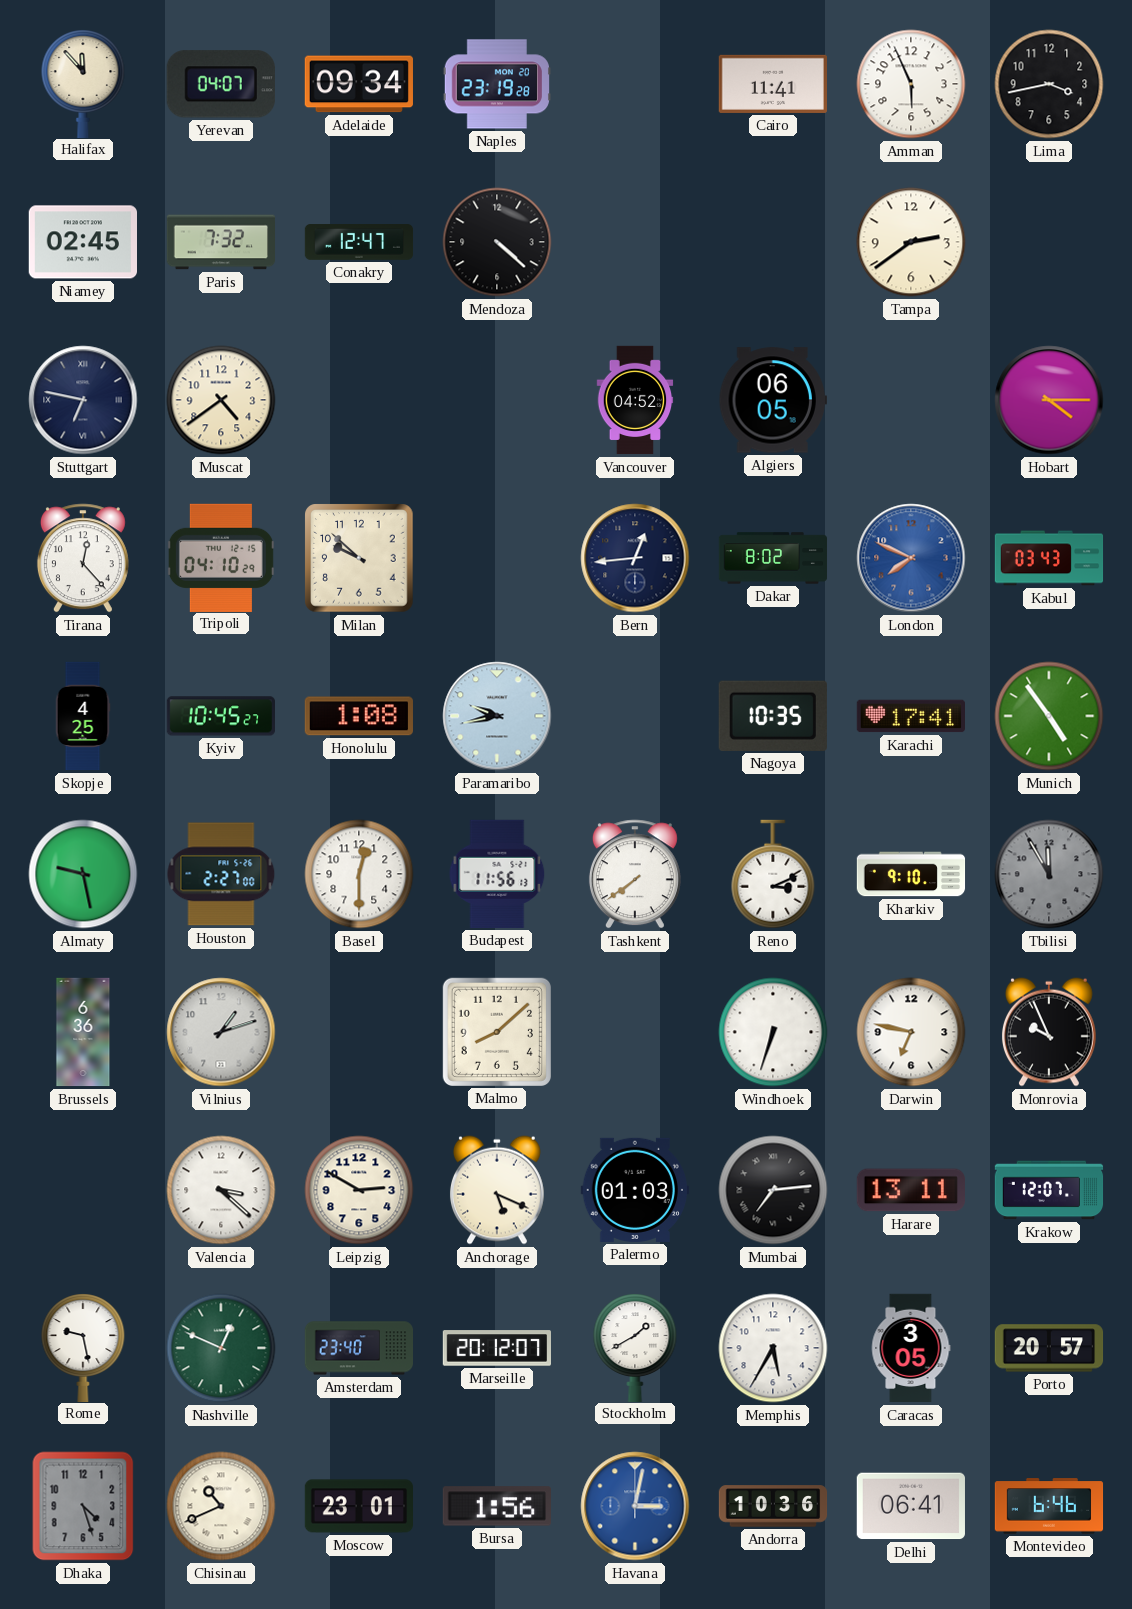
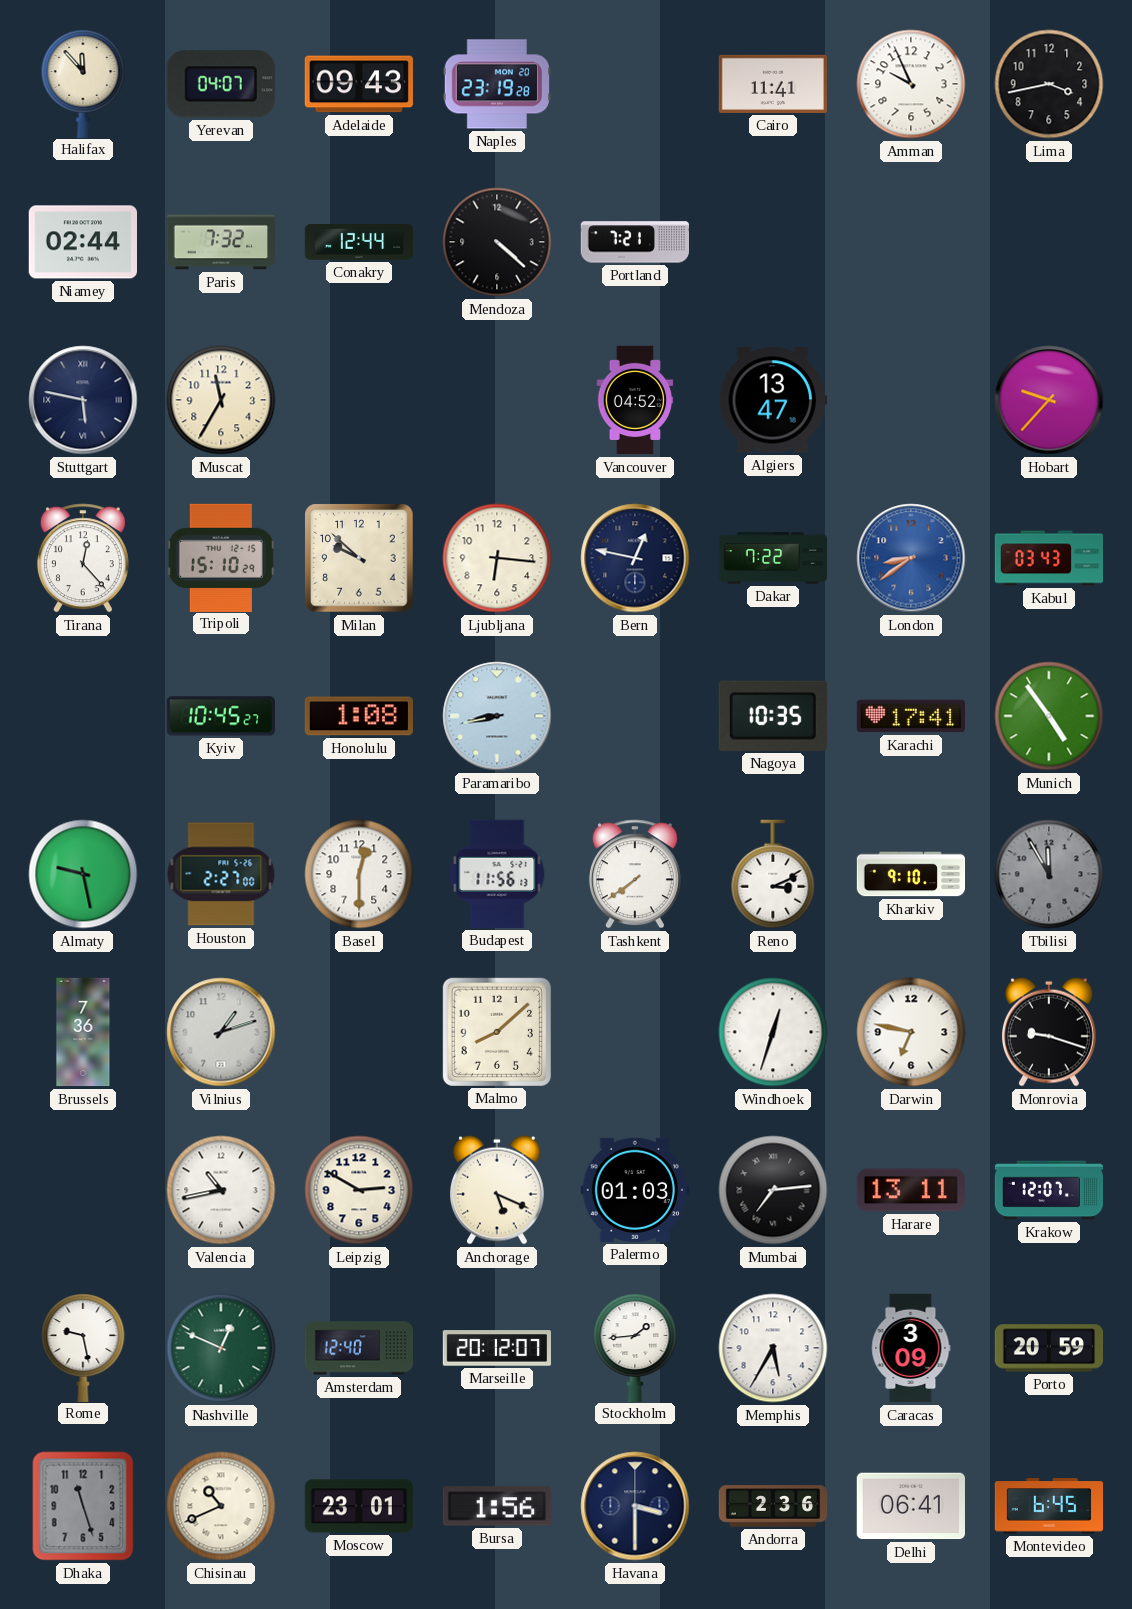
Adelaide: 09:34 -> 09:43
Amman: 5:56 -> 9:56
Niamey: 02:45 -> 02:44
Conakry: 12:47 -> 12:44
Portland: none -> 7:21
Tampa: 2:39 -> none
Stuttgart: 6:47 -> 5:47
Muscat: 4:39 -> 11:35
Algiers: 06:05 -> 13:47
Hobart: 4:15 -> 9:37
Tripoli: 04:10 -> 15:10
Ljubljana: none -> 6:16
Bern: 12:44 -> 12:47
Dakar: 8:02 -> 7:22
London: 7:49 -> 8:39
Skopje: 4:25 -> none
Paramaribo: 9:43 -> 8:43
Brussels: 6:36 -> 7:36
Windhoek: 6:33 -> 12:33
Monrovia: 9:56 -> 9:18
Valencia: 3:22 -> 10:43
Amsterdam: 23:40 -> 12:40
Stockholm: 1:40 -> 1:44
Caracas: 3:05 -> 3:09
Porto: 20:57 -> 20:59
Dhaka: 4:27 -> 11:27
Havana: 3:02 -> 3:30
Havana dial: blue -> navy
Andorra: 10:36 -> 2:36
Montevideo: 6:46 -> 6:45
